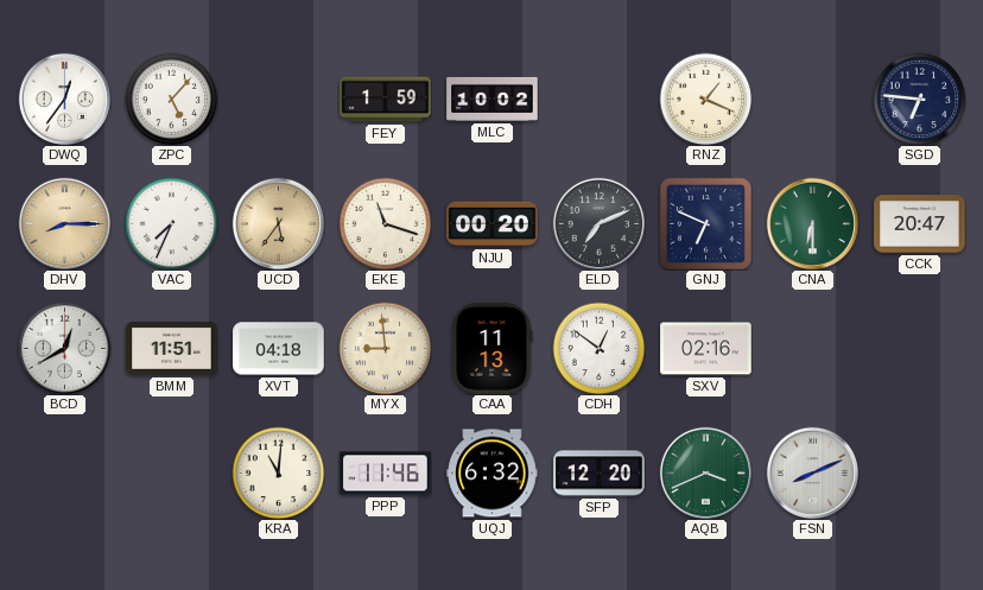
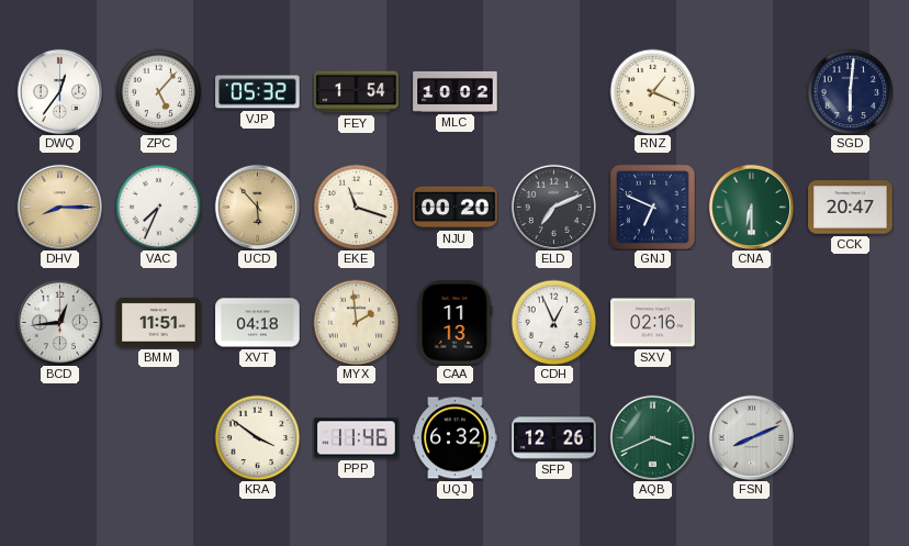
VJP: none -> 05:32
FEY: 1:59 -> 1:54
SGD: 6:46 -> 6:01
UCD: 5:36 -> 5:53
BCD: 12:40 -> 12:44
MYX: 8:59 -> 1:59
CDH: 12:51 -> 12:56
KRA: 11:01 -> 3:51
SFP: 12:20 -> 12:26
